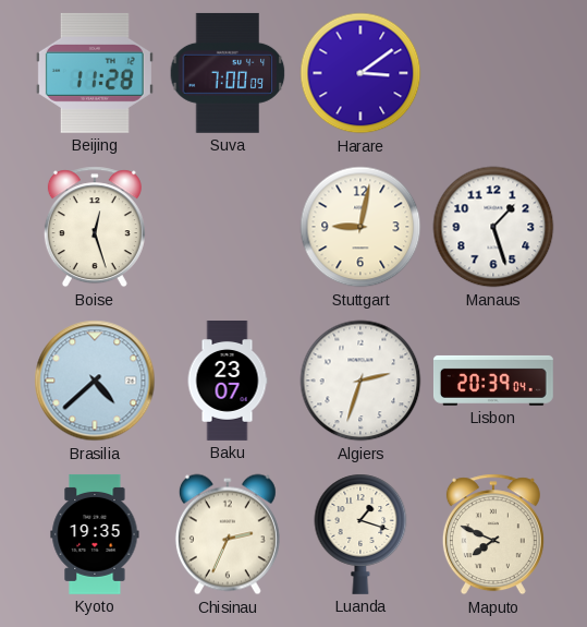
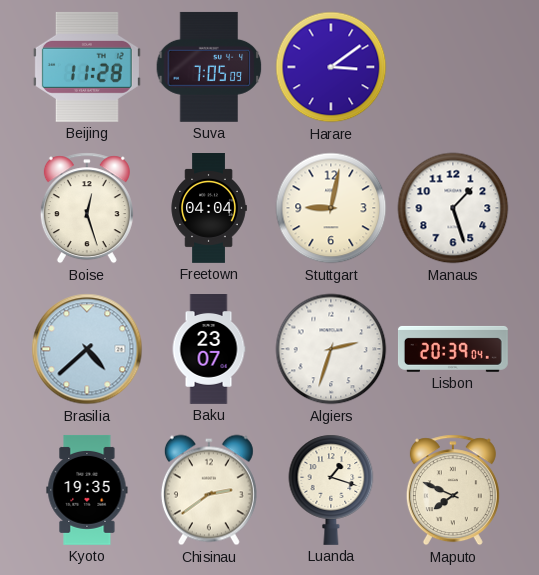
Suva: 7:00 -> 7:05
Freetown: none -> 04:04
Chisinau: 2:34 -> 2:39
